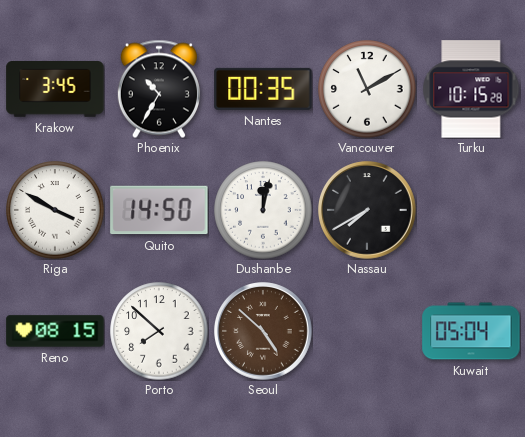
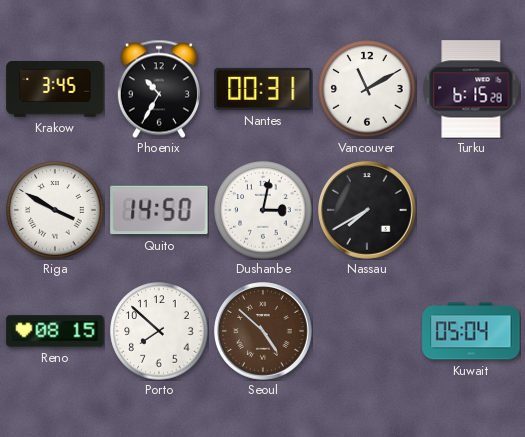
Nantes: 00:35 -> 00:31
Turku: 10:15 -> 6:15
Dushanbe: 12:02 -> 3:02
